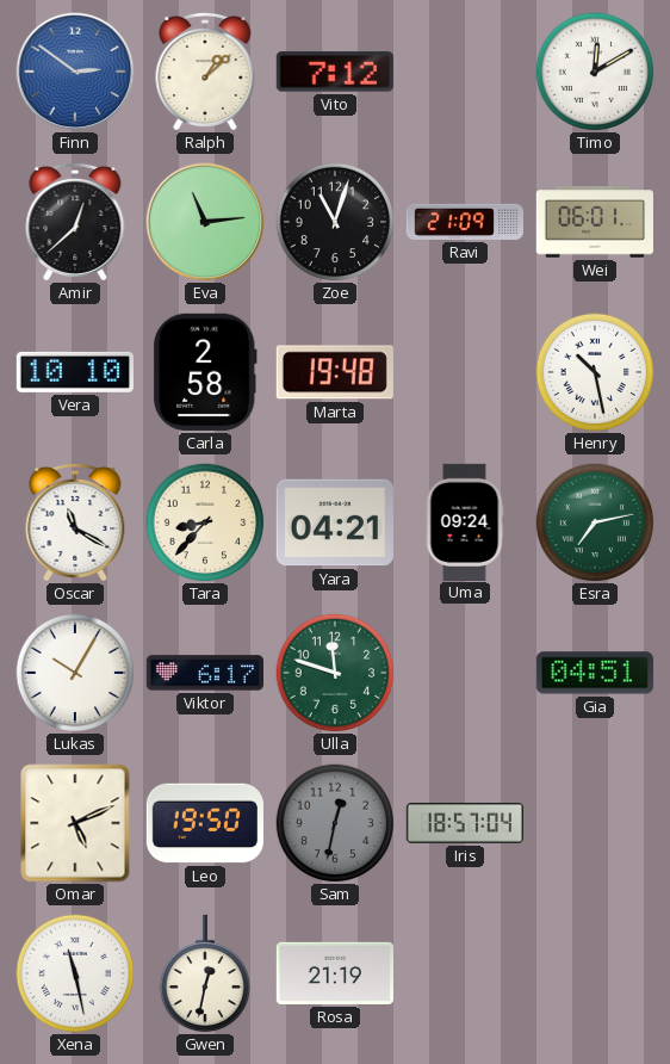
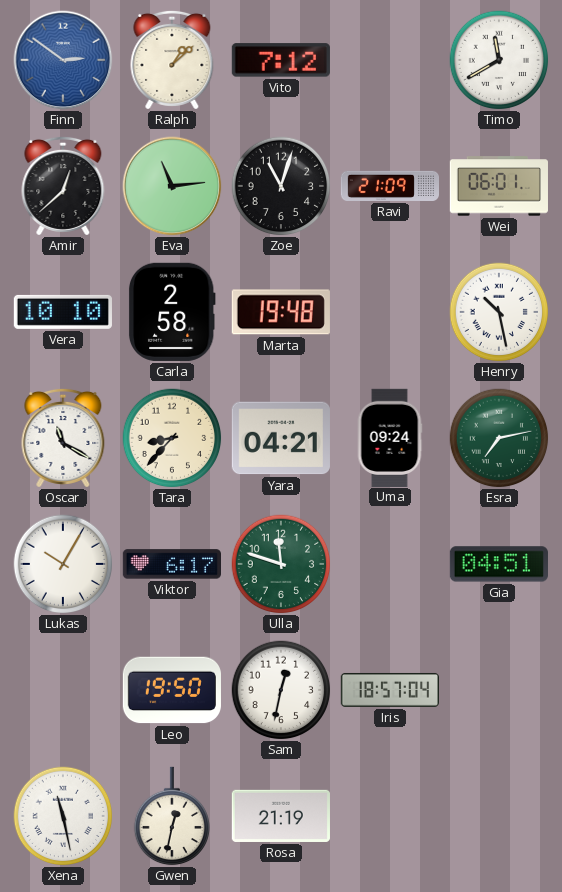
Timo: 12:10 -> 11:40
Omar: 5:11 -> none
Sam dial: grey -> white
